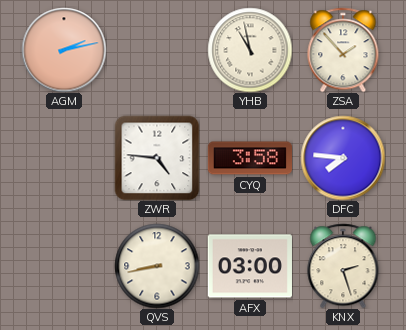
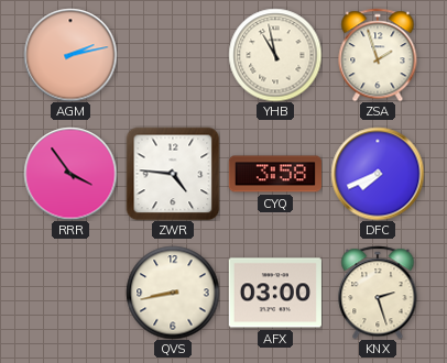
ZSA: 1:53 -> 1:57
RRR: none -> 3:54
DFC: 7:46 -> 7:41
